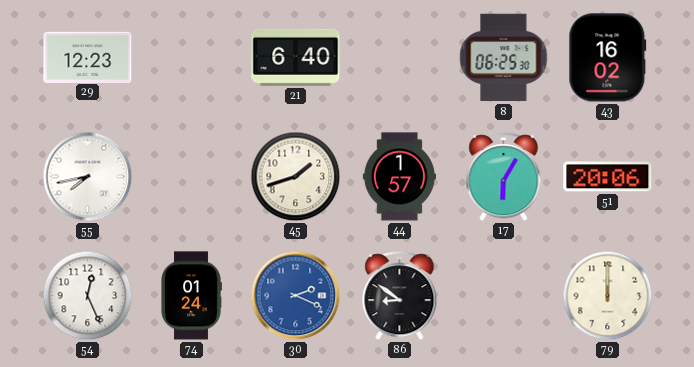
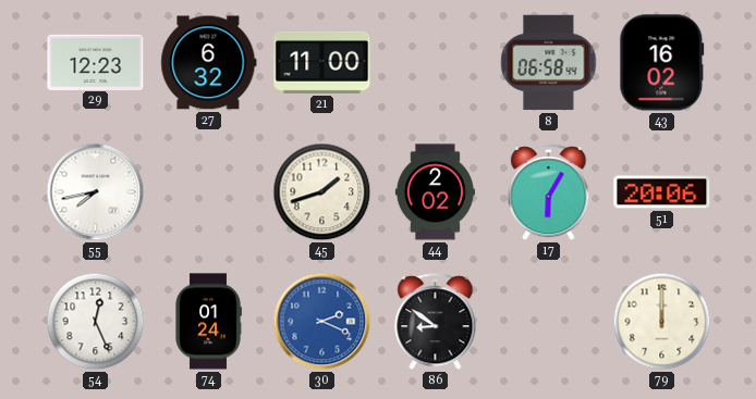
27: none -> 6:32
21: 6:40 -> 11:00
8: 06:25 -> 06:58
44: 1:57 -> 2:02
